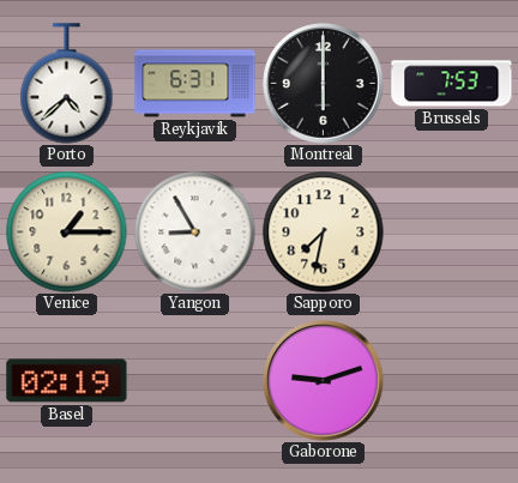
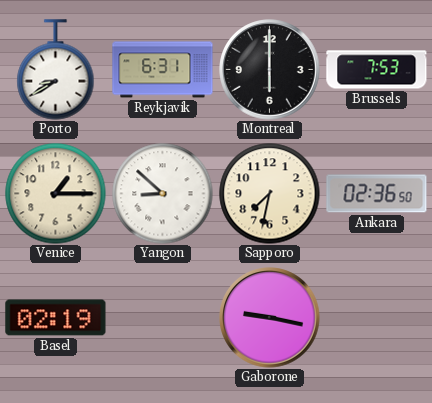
Porto: 4:38 -> 8:40
Yangon: 8:55 -> 8:52
Ankara: none -> 02:36
Gaborone: 9:12 -> 9:17
